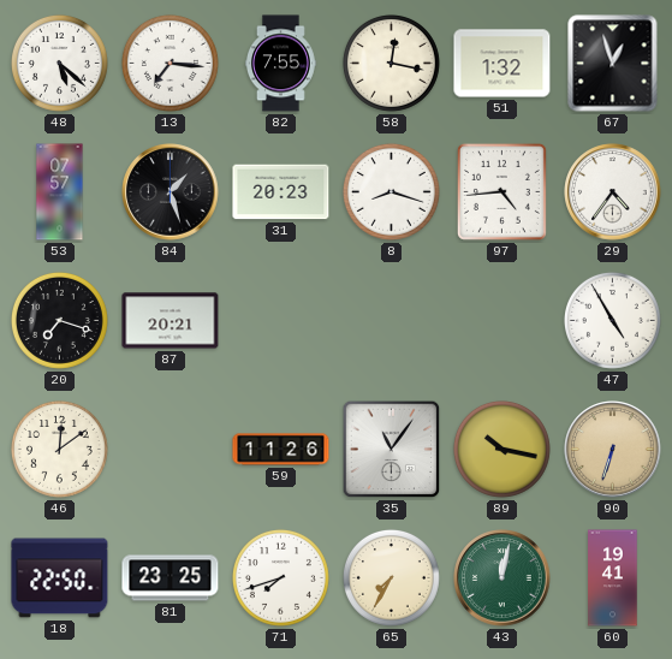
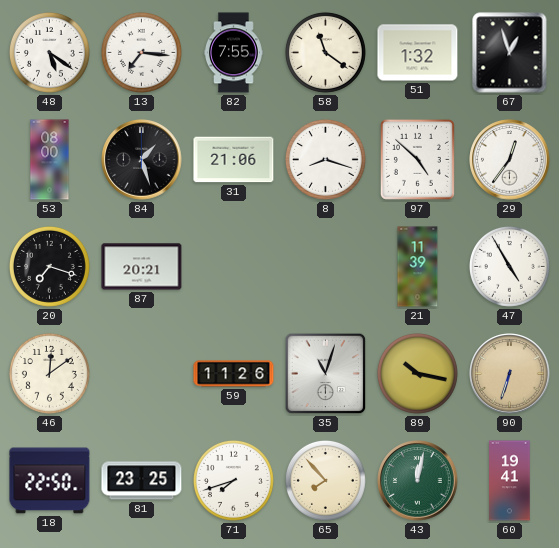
48: 5:22 -> 5:21
58: 12:17 -> 11:21
53: 07:57 -> 08:00
31: 20:23 -> 21:06
97: 4:44 -> 4:52
29: 4:36 -> 12:36
21: none -> 11:39
35: 11:06 -> 11:03
65: 7:35 -> 7:53
